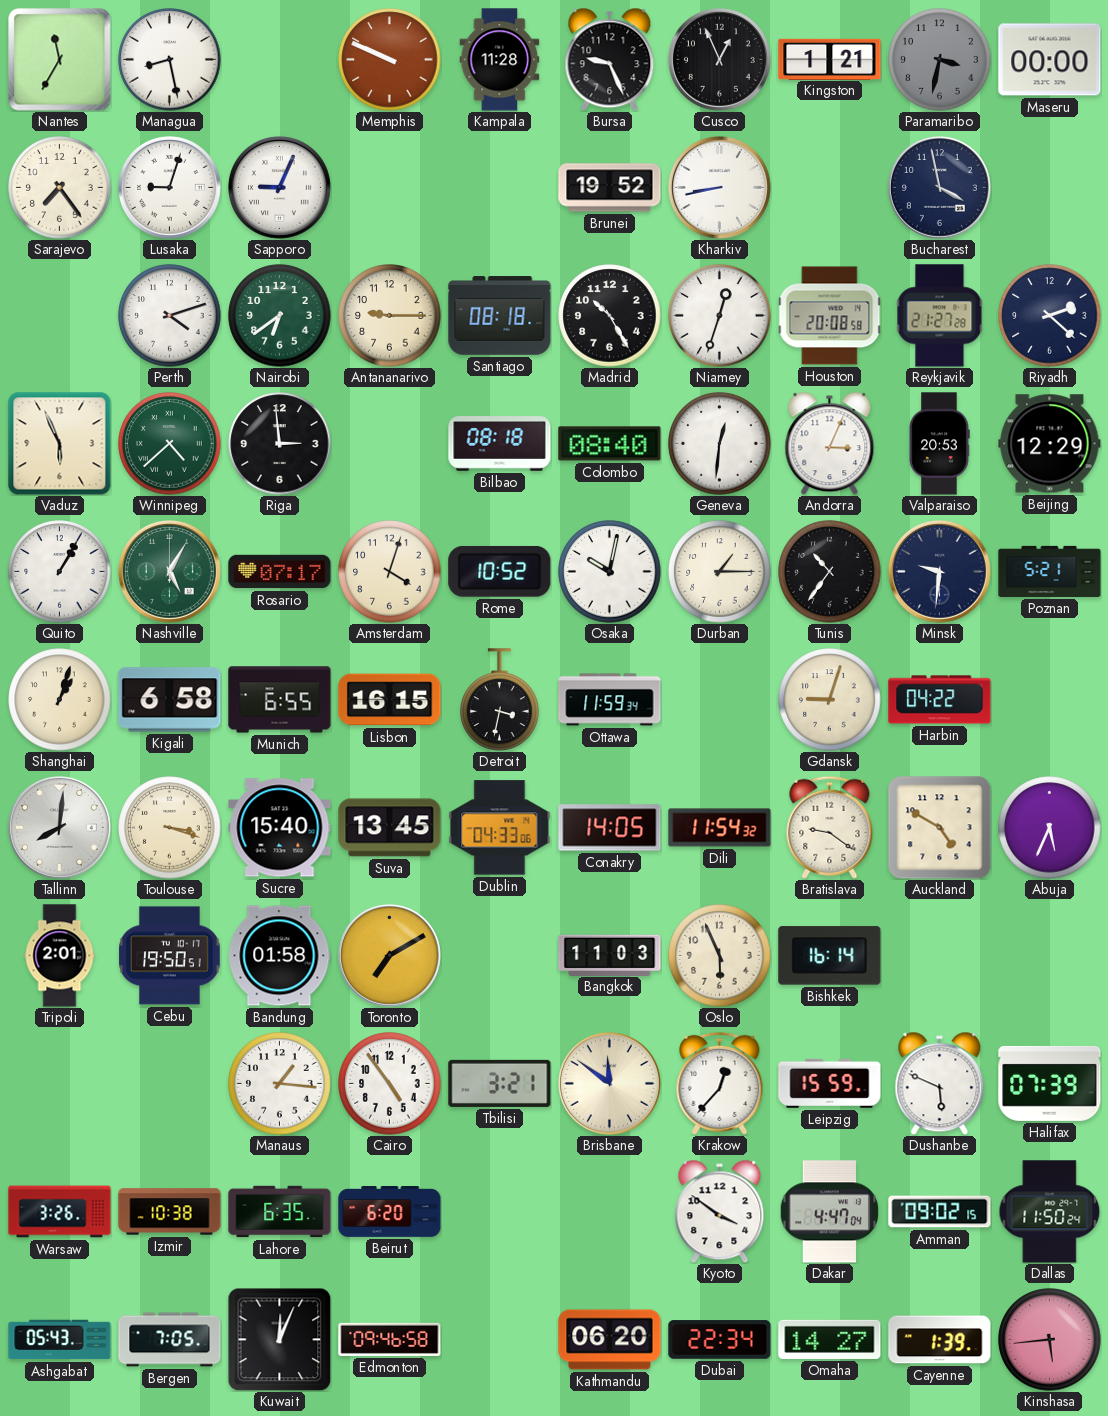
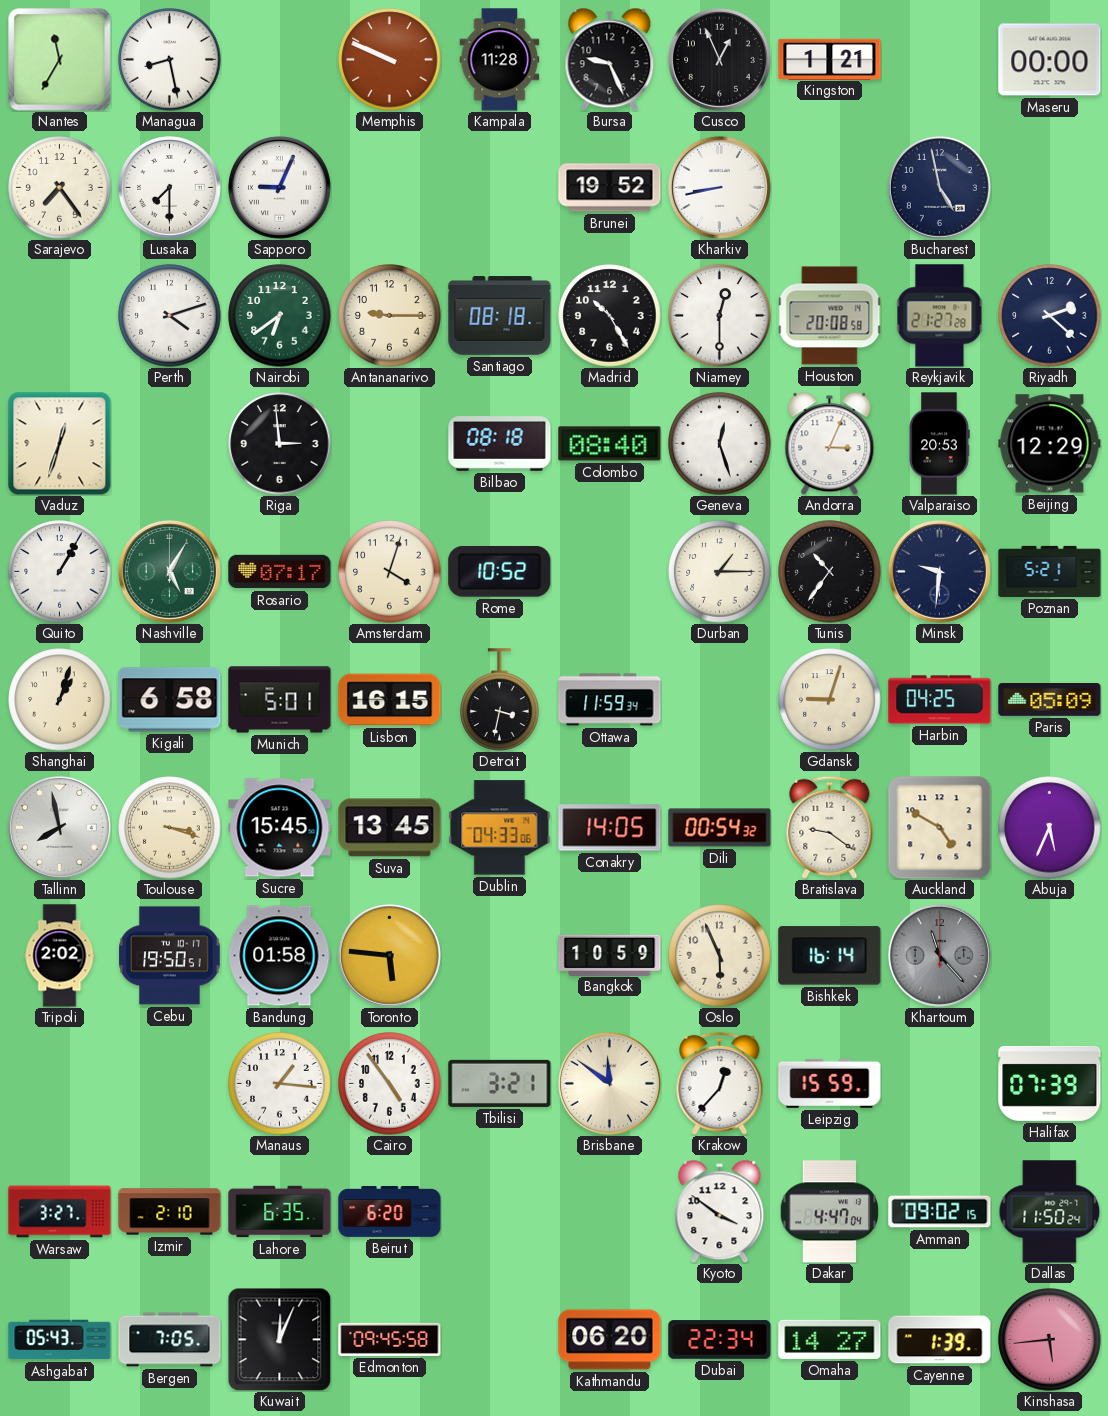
Paramaribo: 3:32 -> none
Lusaka: 9:03 -> 7:30
Bucharest: 3:58 -> 4:58
Niamey: 12:33 -> 12:30
Vaduz: 5:56 -> 12:33
Winnipeg: 4:38 -> none
Geneva: 12:31 -> 12:27
Osaka: 10:02 -> none
Munich: 6:55 -> 5:01
Harbin: 04:22 -> 04:25
Paris: none -> 05:09
Tallinn: 8:01 -> 7:58
Sucre: 15:40 -> 15:45
Dili: 11:54 -> 00:54
Tripoli: 2:01 -> 2:02
Toronto: 7:10 -> 5:46
Bangkok: 11:03 -> 10:59
Khartoum: none -> 11:23
Dushanbe: 5:49 -> none
Warsaw: 3:26 -> 3:27
Izmir: 10:38 -> 2:10
Edmonton: 09:46 -> 09:45
